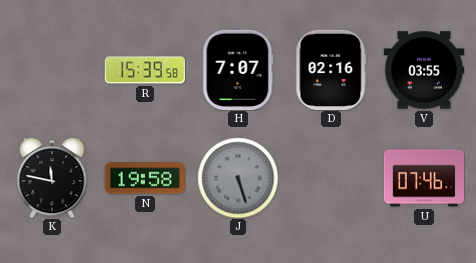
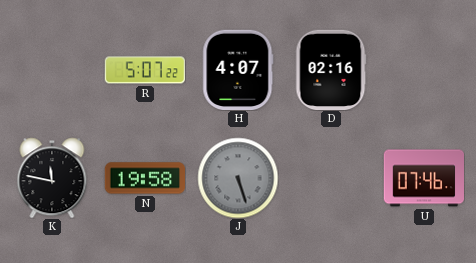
R: 15:39 -> 5:07
H: 7:07 -> 4:07
V: 03:55 -> none
